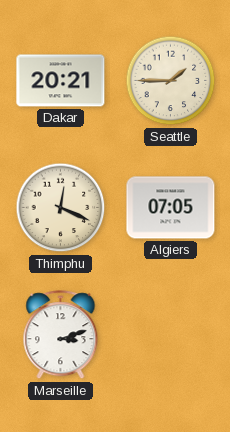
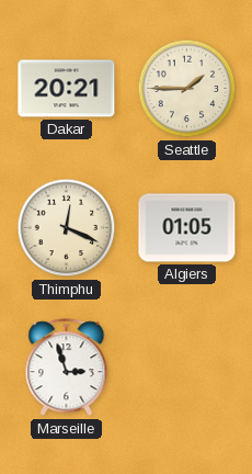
Algiers: 07:05 -> 01:05
Marseille: 3:12 -> 2:57
